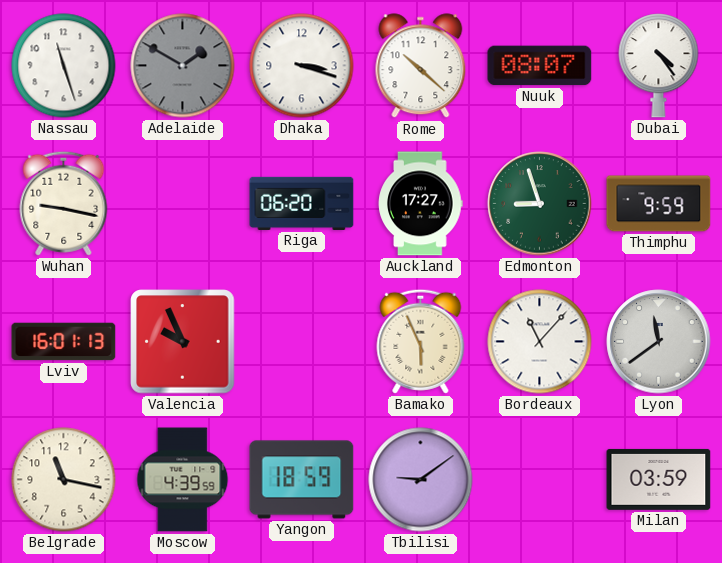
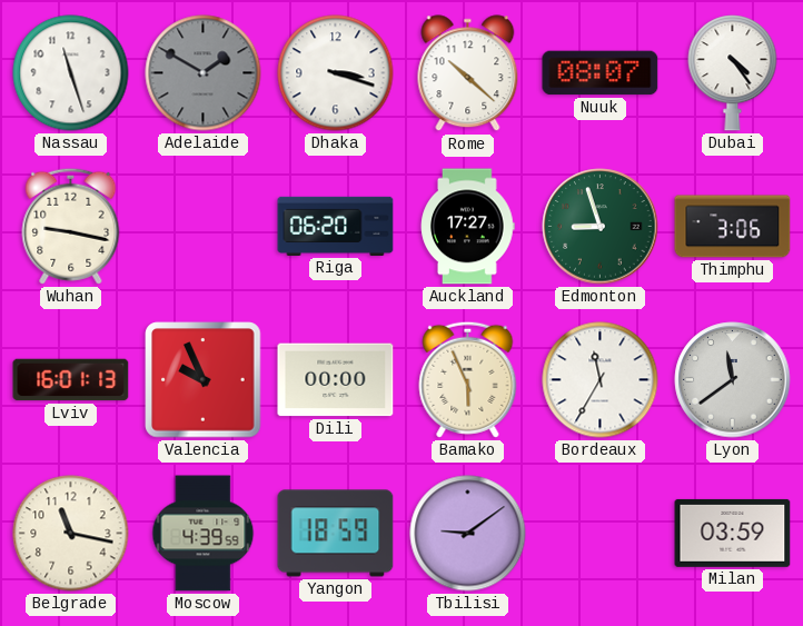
Thimphu: 9:59 -> 3:06
Dili: none -> 00:00
Bordeaux: 11:07 -> 11:35
